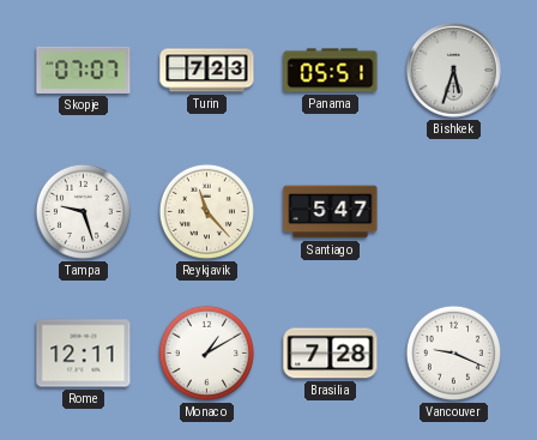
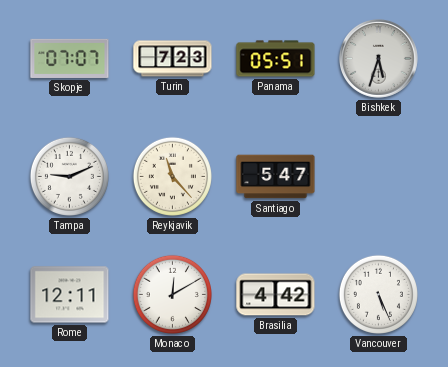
Tampa: 9:27 -> 9:11
Monaco: 1:10 -> 12:10
Brasilia: 7:28 -> 4:42
Vancouver: 9:19 -> 5:26
